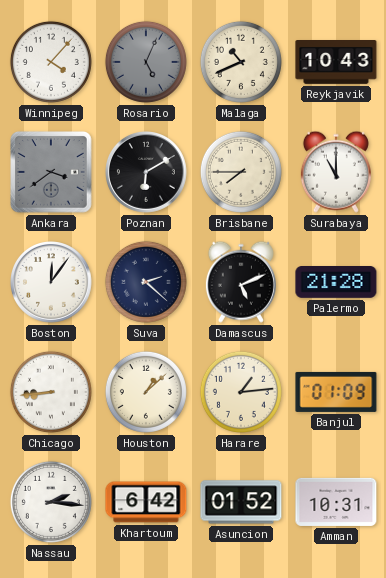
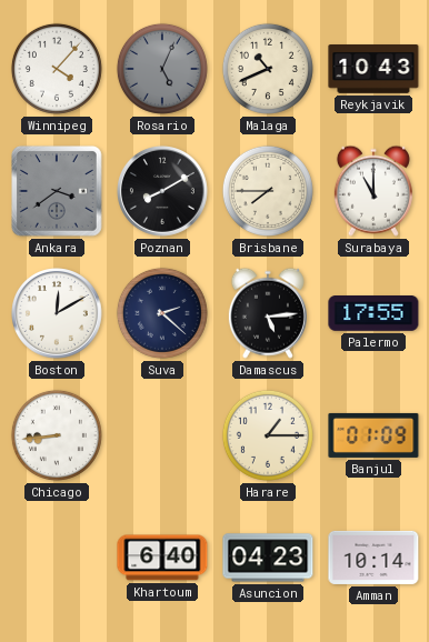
Poznan: 6:10 -> 8:10
Boston: 12:06 -> 12:10
Damascus: 5:11 -> 5:14
Palermo: 21:28 -> 17:55
Houston: 1:08 -> none
Harare: 1:14 -> 1:15
Nassau: 2:16 -> none
Khartoum: 6:42 -> 6:40
Asuncion: 01:52 -> 04:23
Amman: 10:31 -> 10:14
